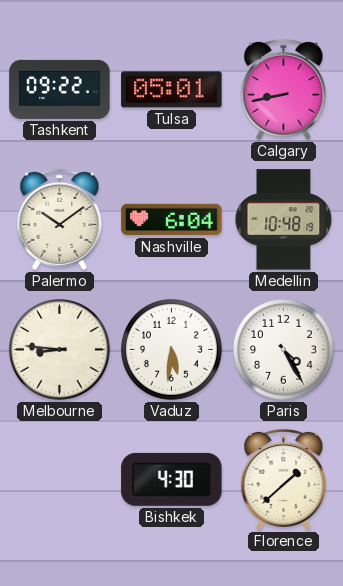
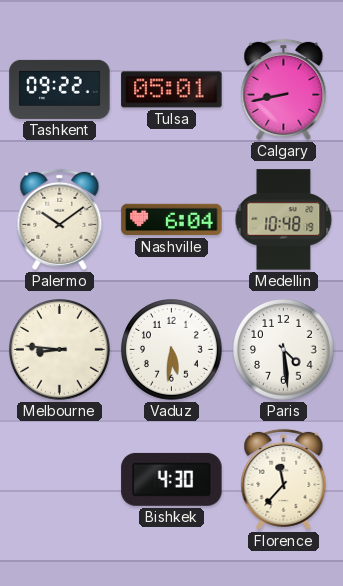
Paris: 4:25 -> 4:29
Florence: 1:38 -> 11:37
